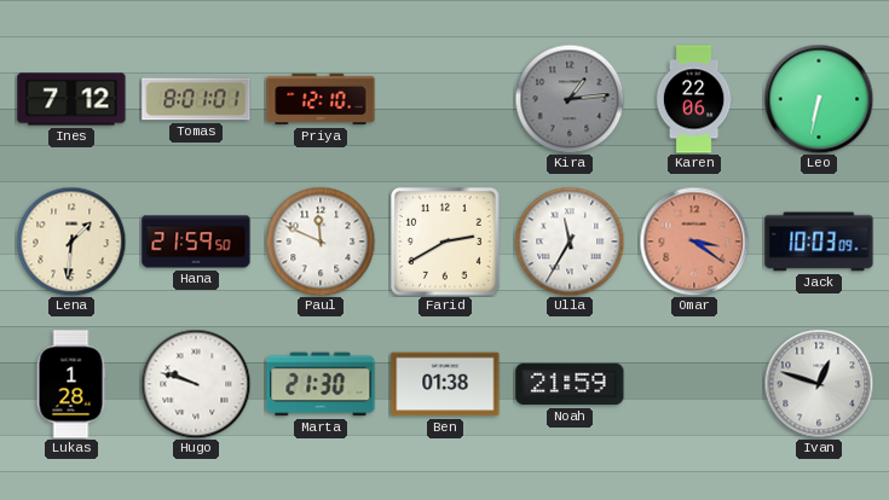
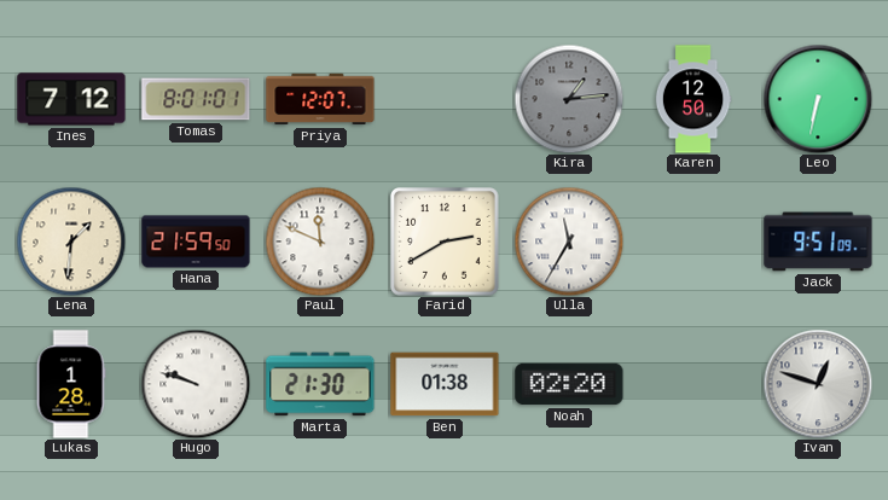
Priya: 12:10 -> 12:07
Karen: 22:06 -> 12:50
Omar: 3:21 -> none
Jack: 10:03 -> 9:51
Noah: 21:59 -> 02:20
